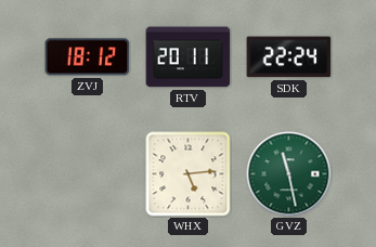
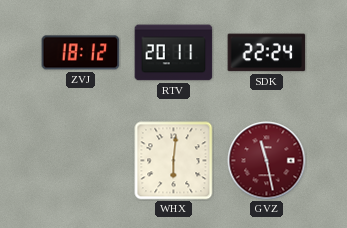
WHX: 5:14 -> 6:01
GVZ dial: green -> burgundy
